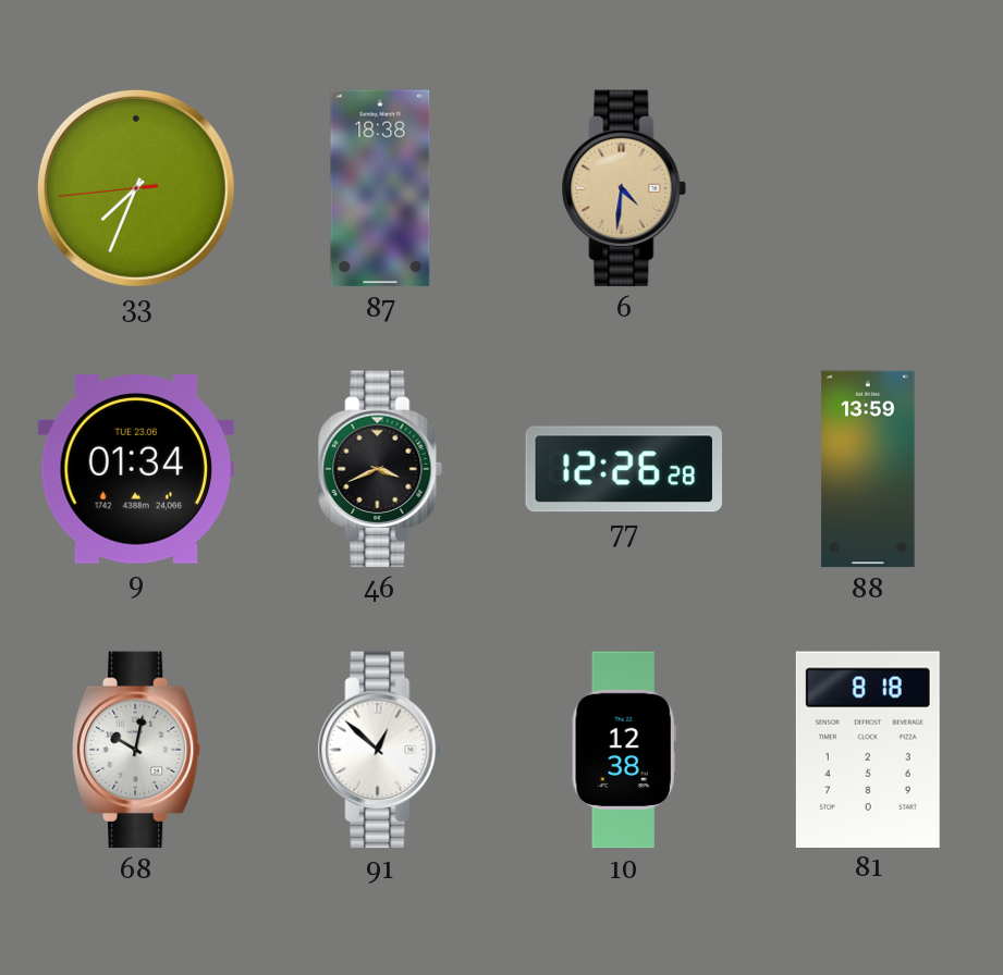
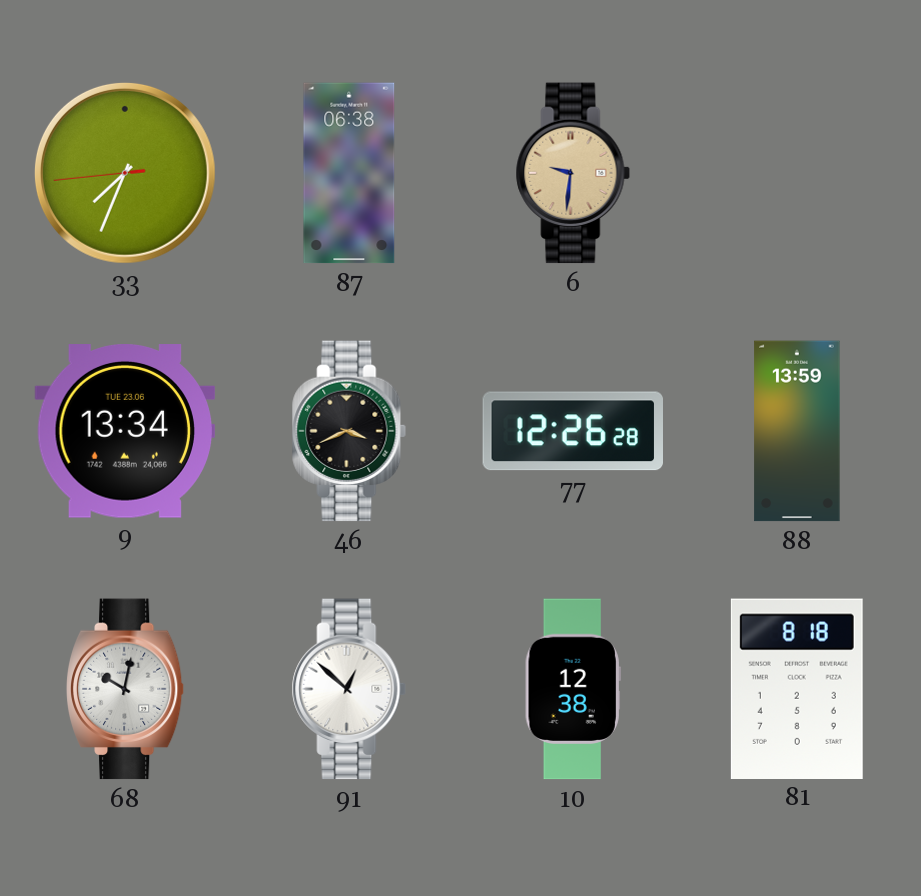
87: 18:38 -> 06:38
6: 4:31 -> 9:31
9: 01:34 -> 13:34
